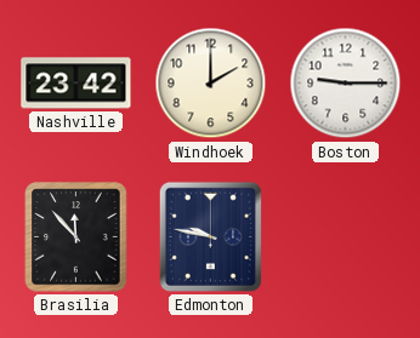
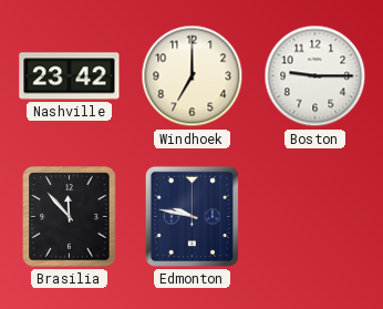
Windhoek: 2:00 -> 7:00
